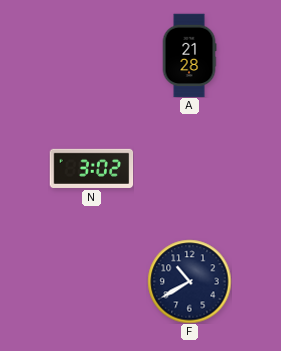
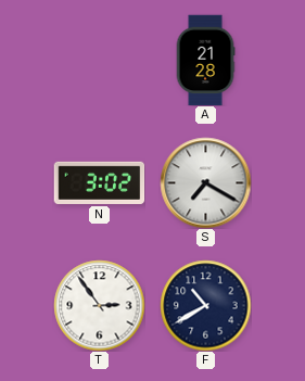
S: none -> 7:20
T: none -> 2:54
